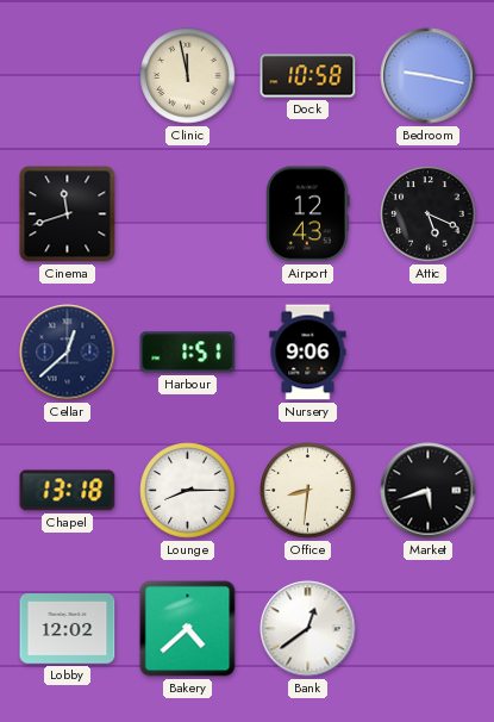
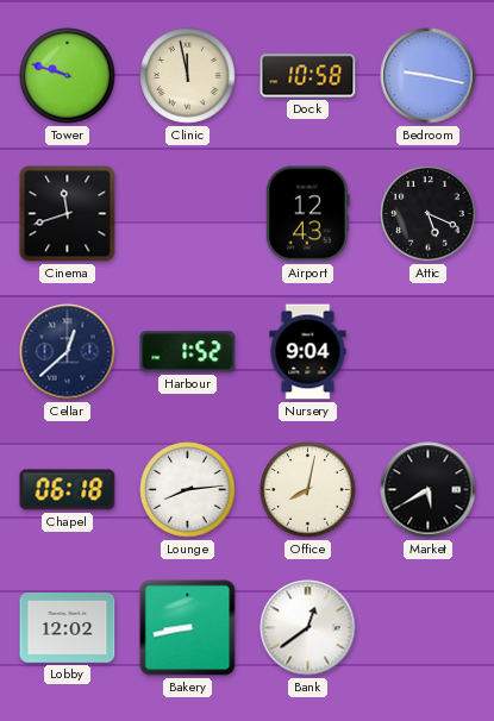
Tower: none -> 9:48
Harbour: 1:51 -> 1:52
Nursery: 9:06 -> 9:04
Chapel: 13:18 -> 06:18
Lounge: 8:15 -> 8:14
Office: 8:31 -> 8:02
Market: 5:42 -> 5:40
Bakery: 4:38 -> 8:43
